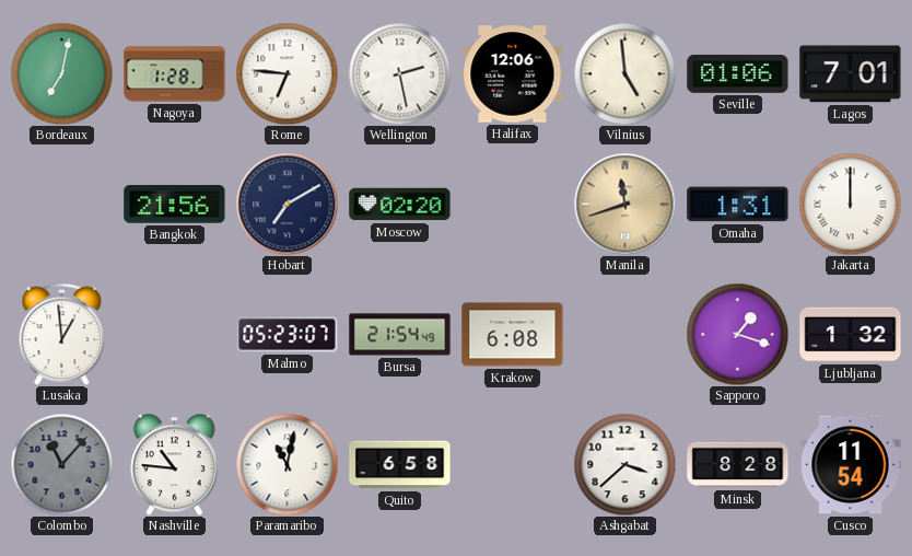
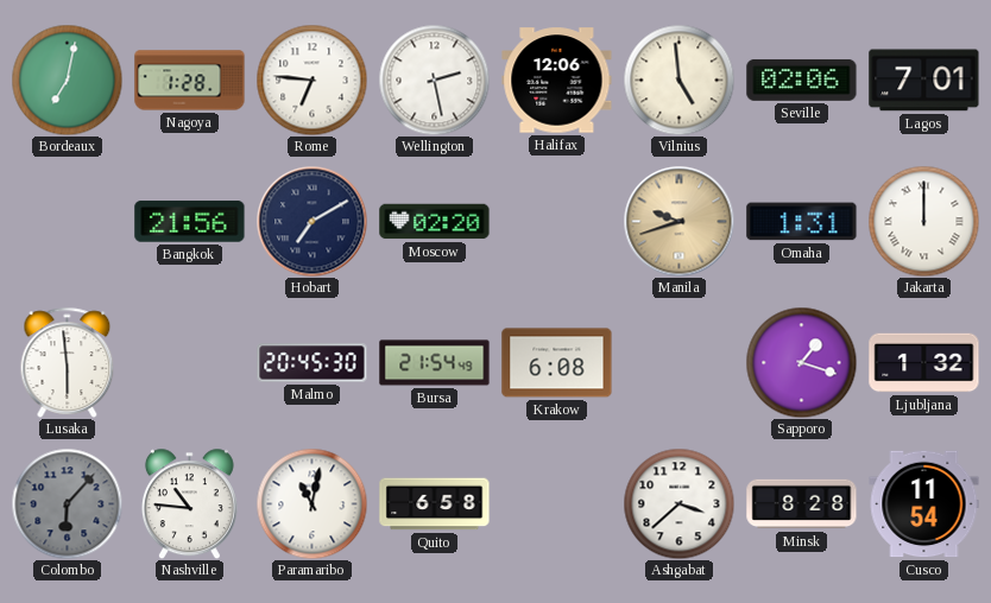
Seville: 01:06 -> 02:06
Manila: 11:42 -> 9:42
Lusaka: 12:59 -> 5:59
Malmo: 05:23 -> 20:45
Colombo: 11:07 -> 6:07
